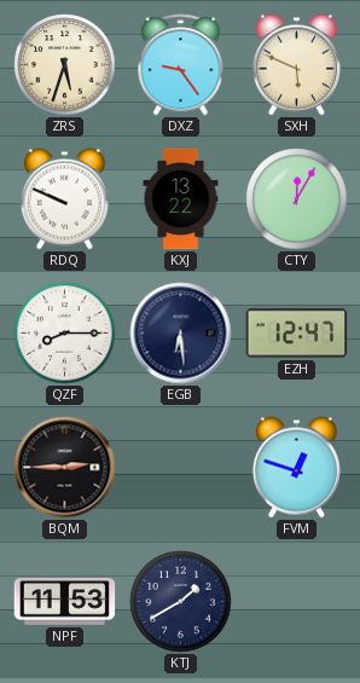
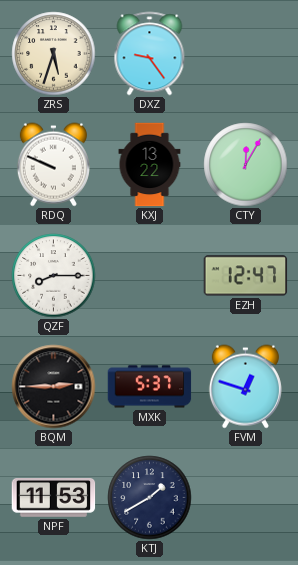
SXH: 5:49 -> none
EGB: 6:29 -> none
MXK: none -> 5:37
